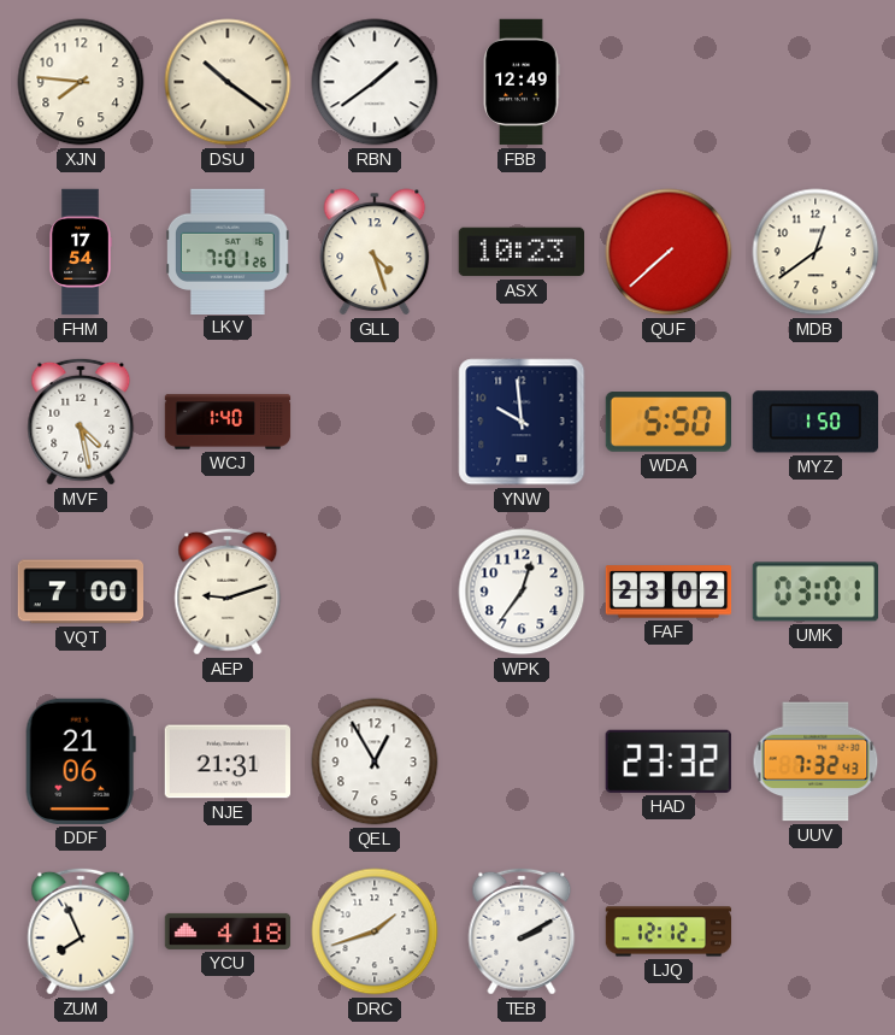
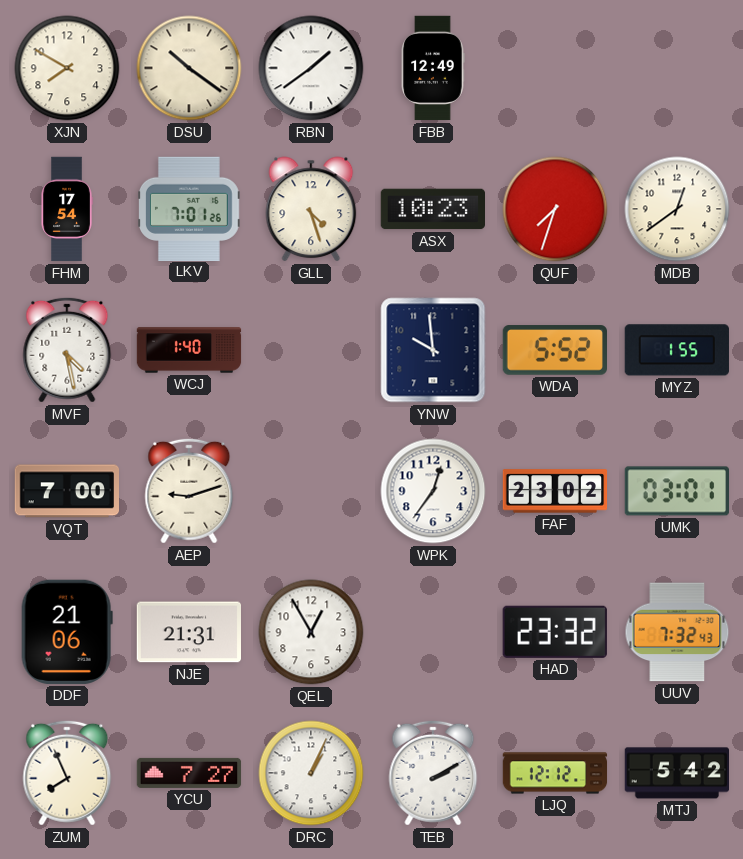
XJN: 7:46 -> 7:50
QUF: 7:38 -> 7:33
WDA: 5:50 -> 5:52
MYZ: 1:50 -> 1:55
YCU: 4:18 -> 7:27
DRC: 1:42 -> 1:04
MTJ: none -> 5:42
